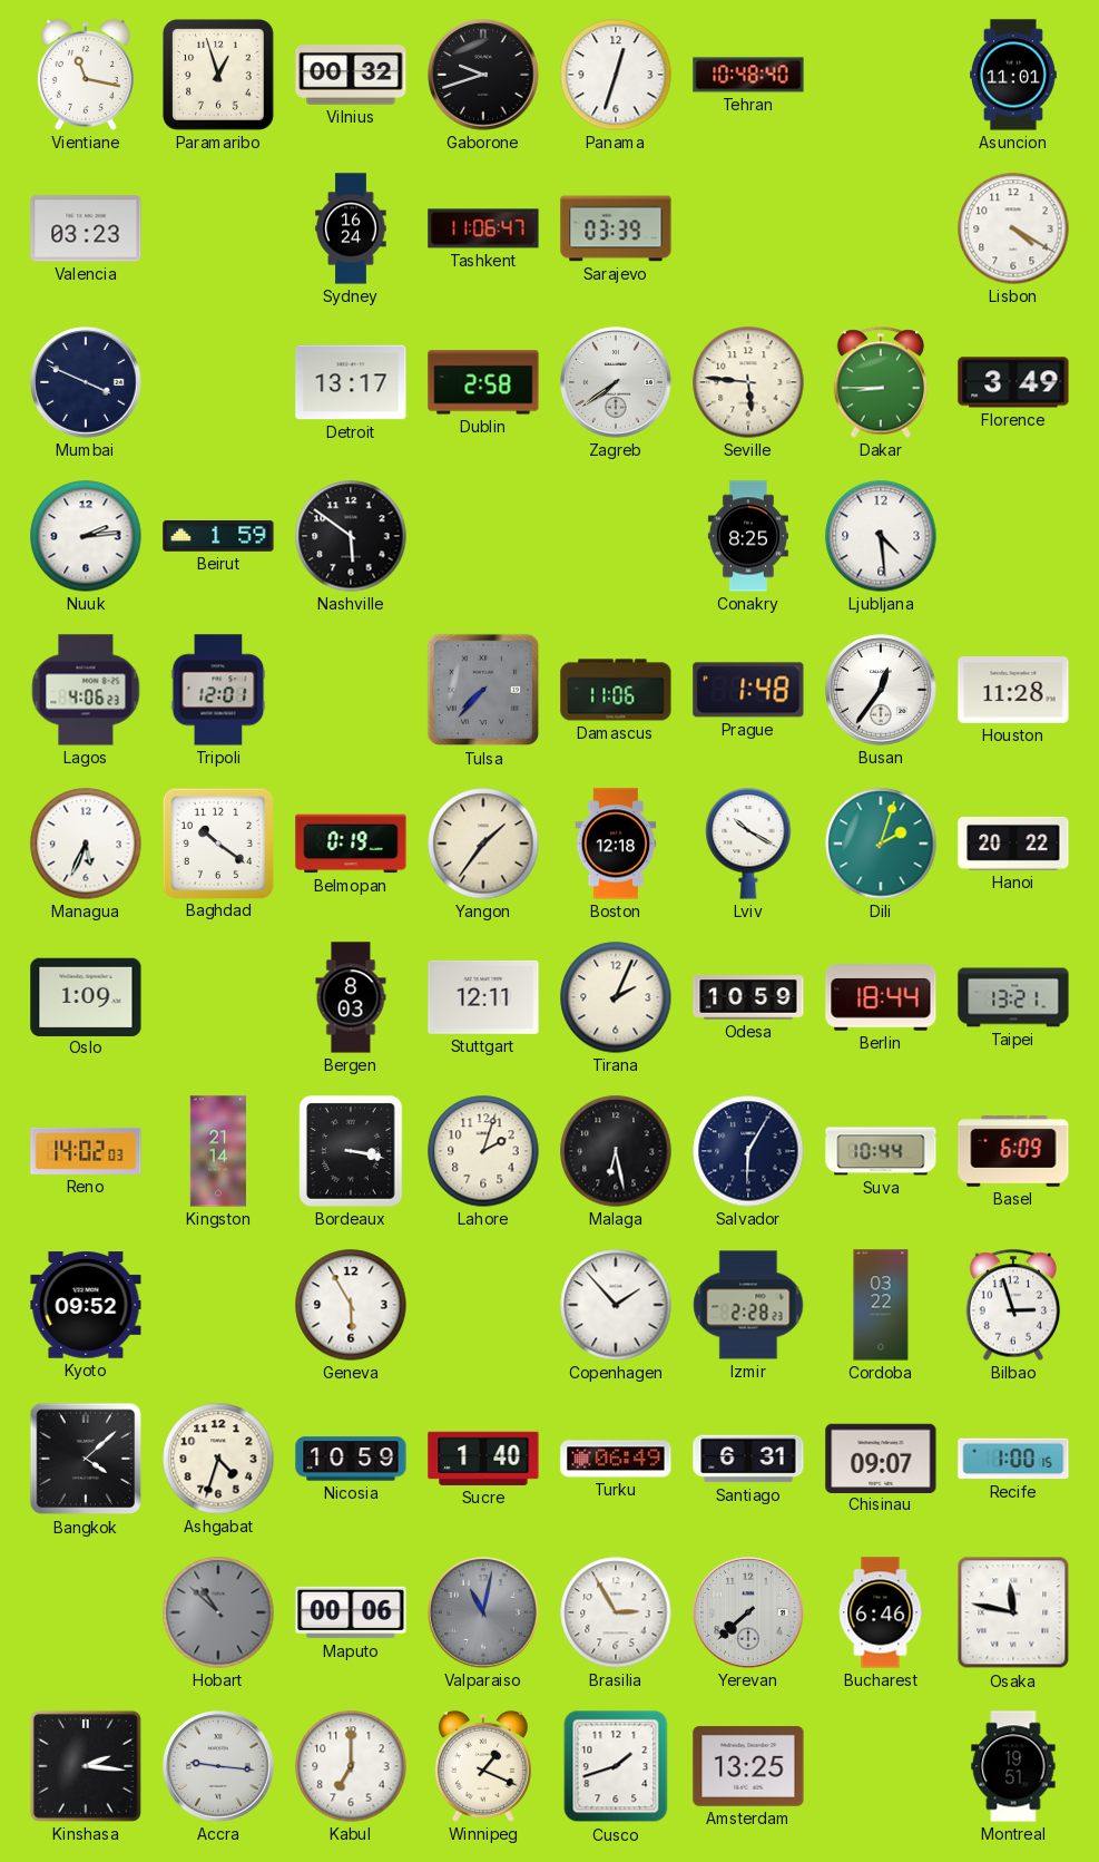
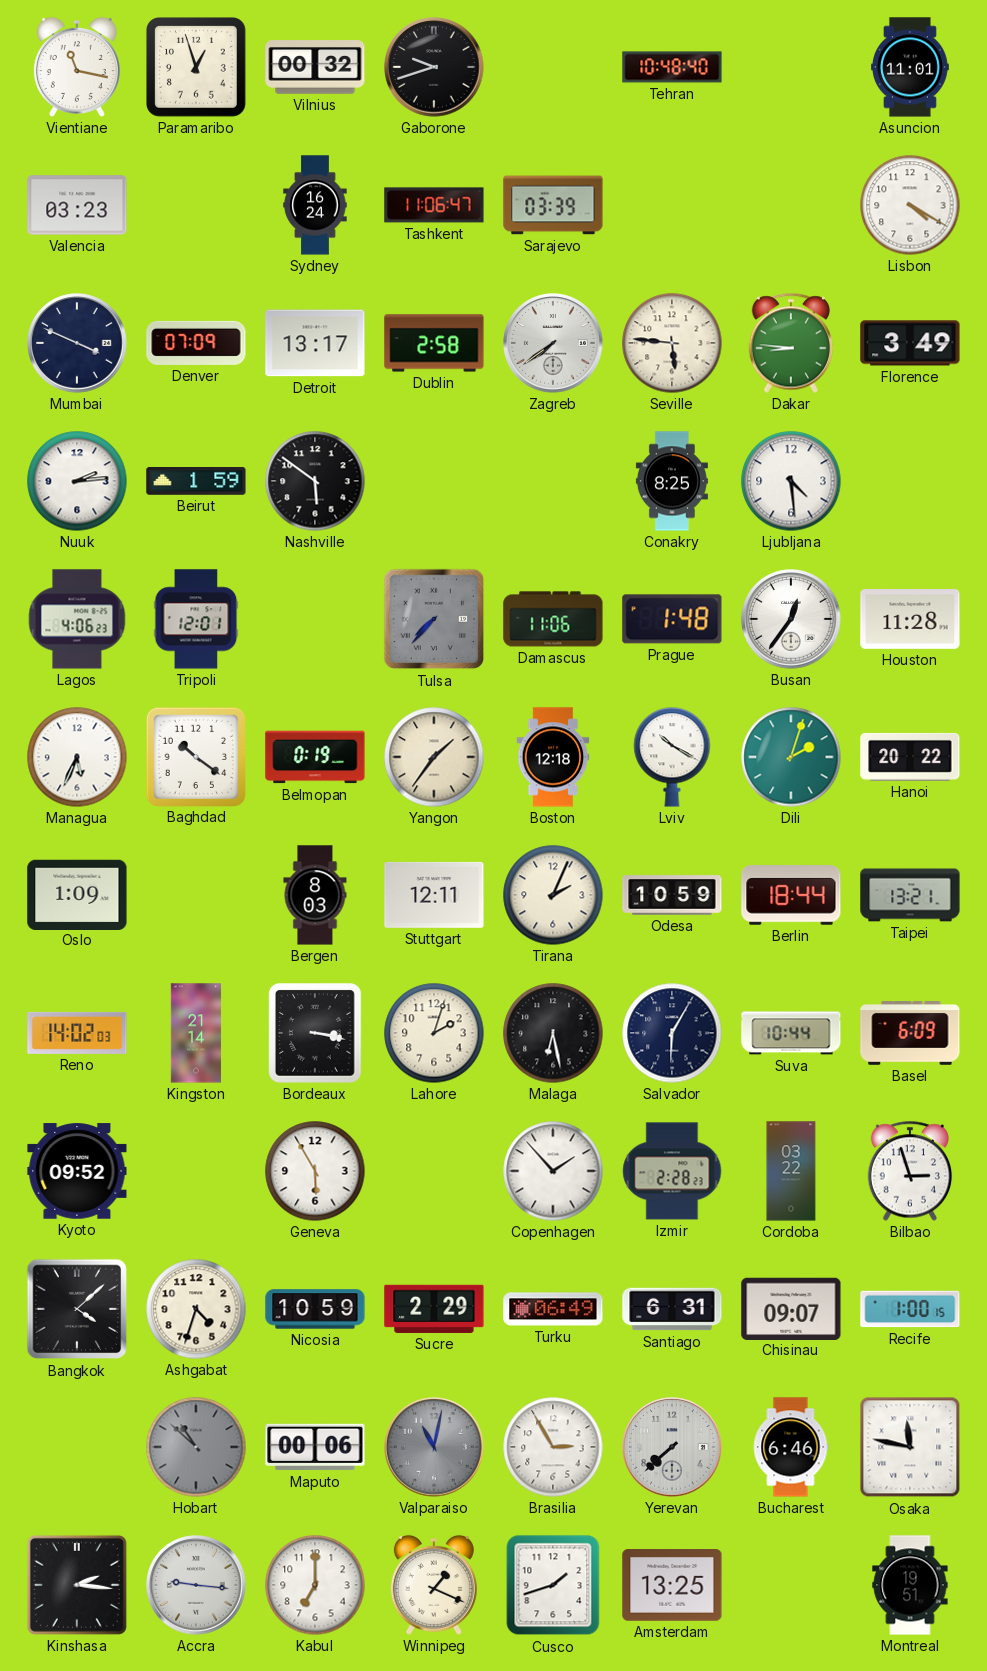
Panama: 12:33 -> none
Denver: none -> 07:09
Dakar: 8:45 -> 8:46
Sucre: 1:40 -> 2:29
